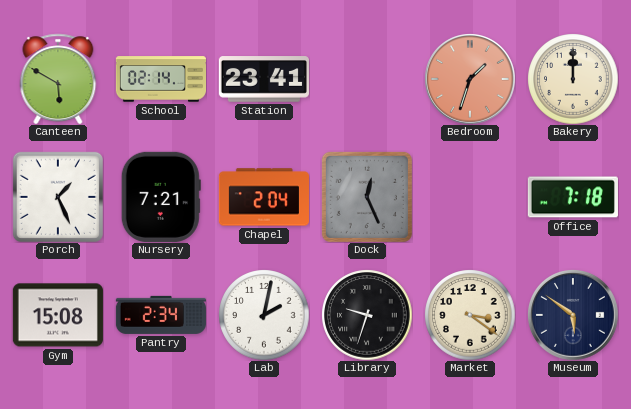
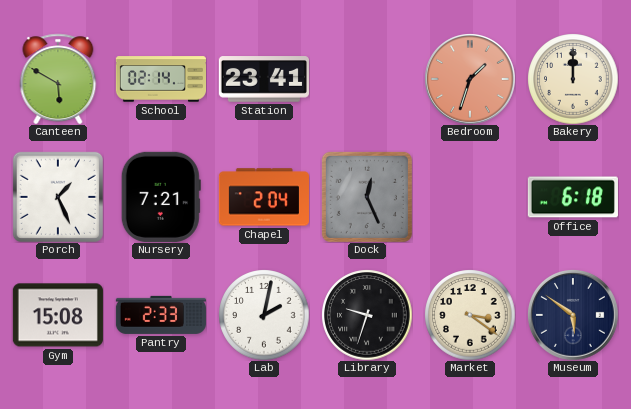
Office: 7:18 -> 6:18
Pantry: 2:34 -> 2:33
